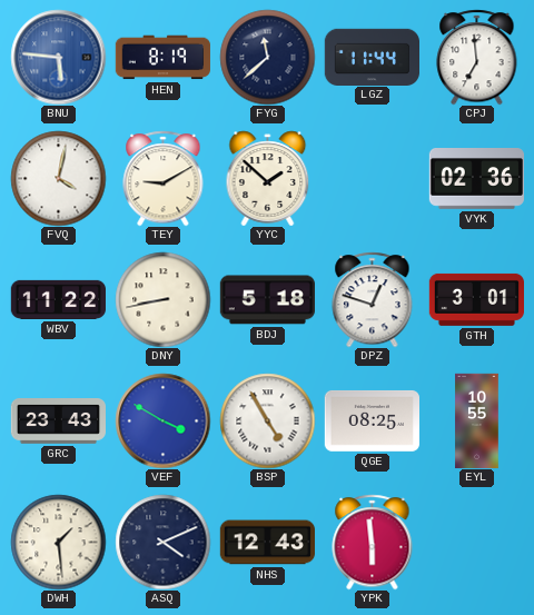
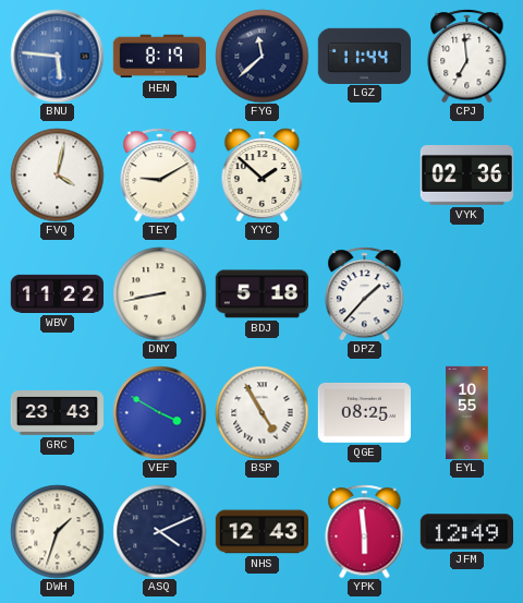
DPZ: 12:48 -> 1:37
GTH: 3:01 -> none
DWH: 1:29 -> 1:33
JFM: none -> 12:49
